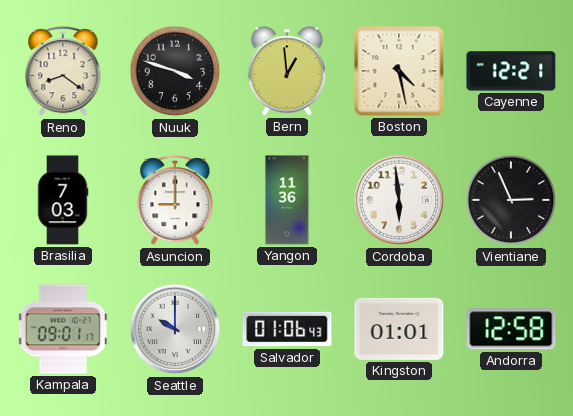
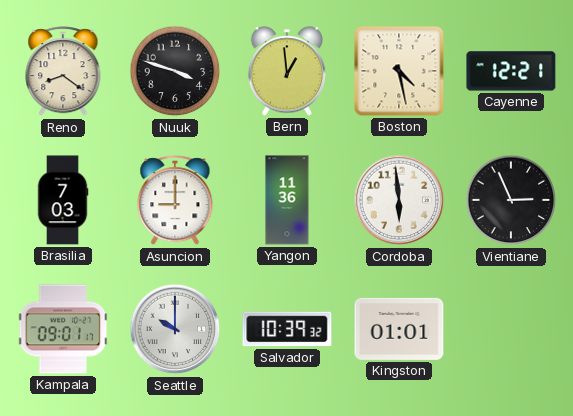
Salvador: 01:06 -> 10:39
Andorra: 12:58 -> none
